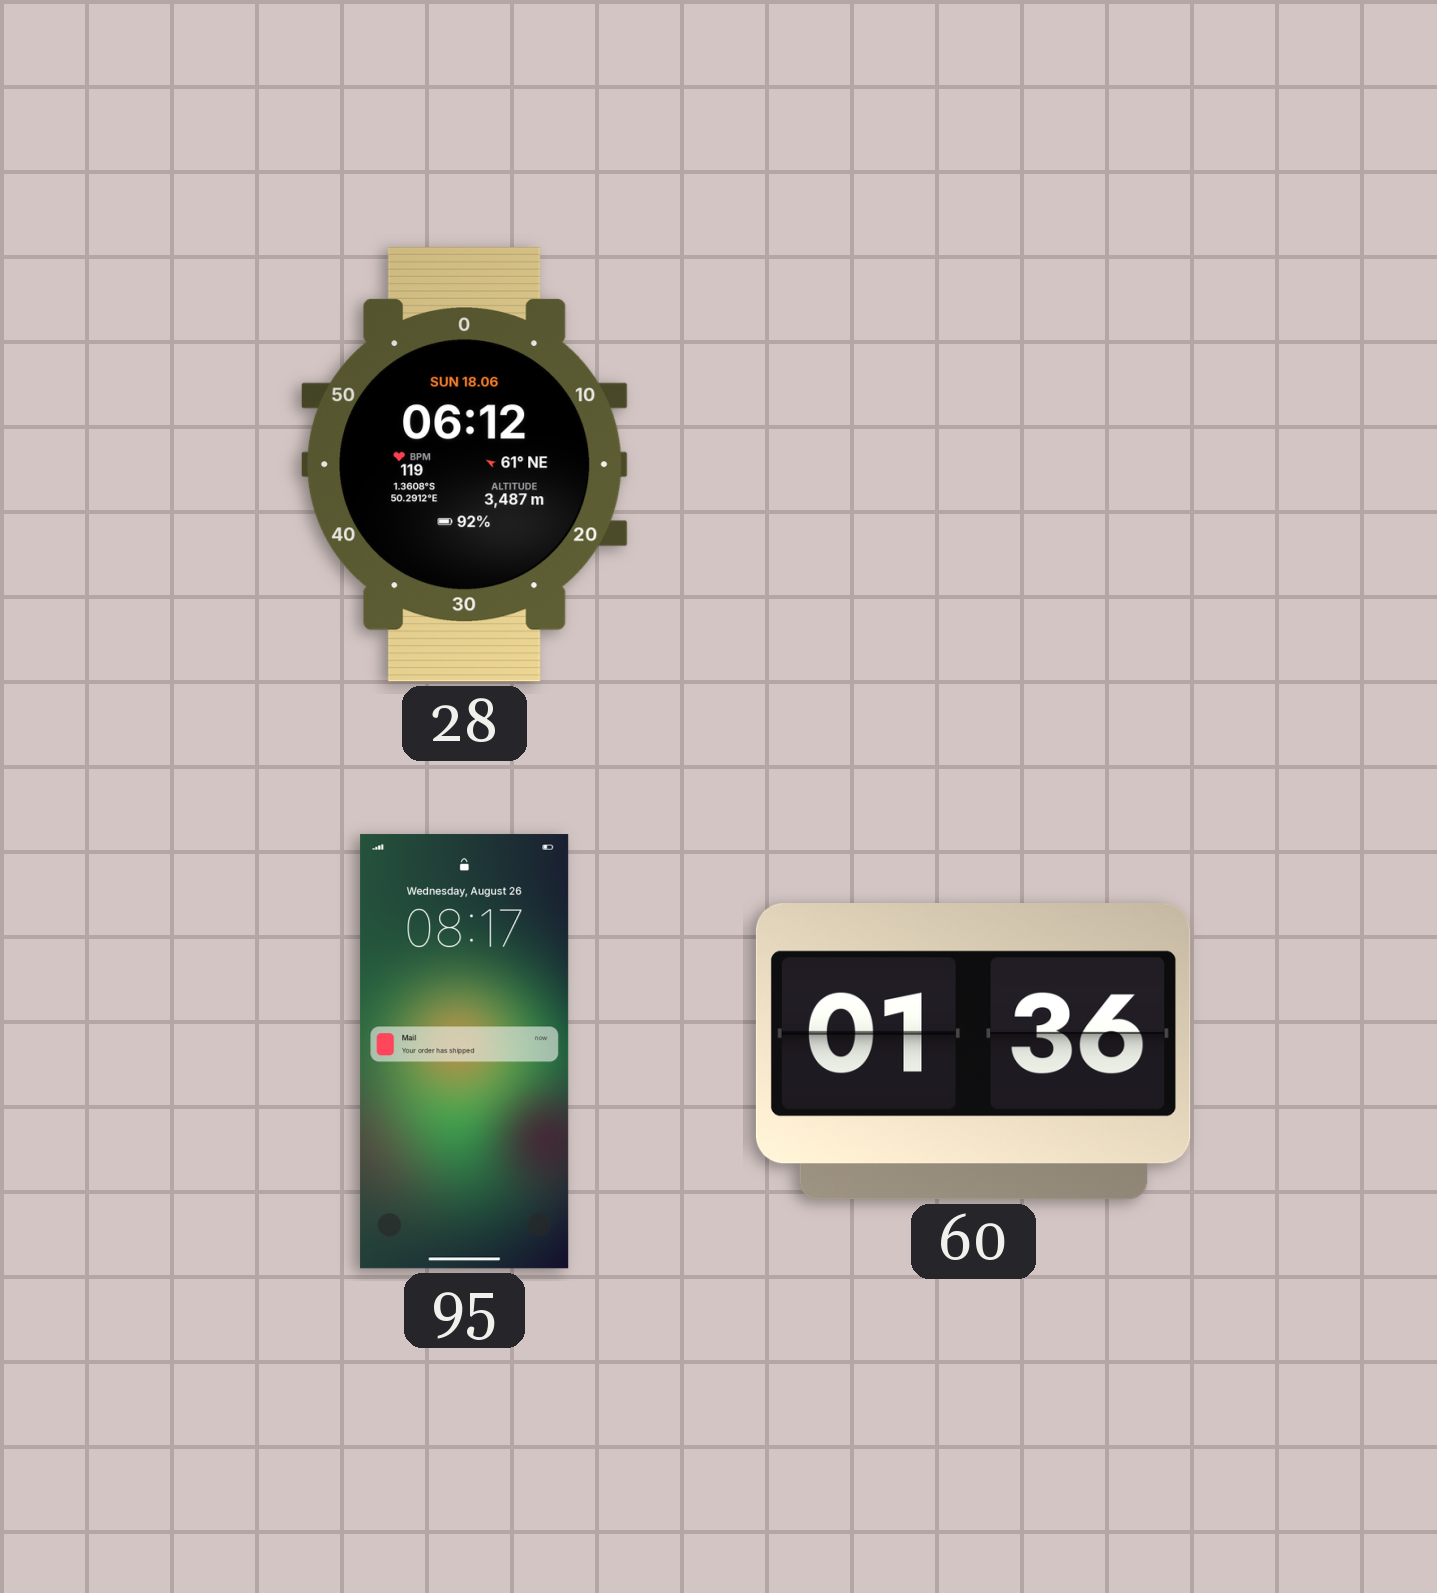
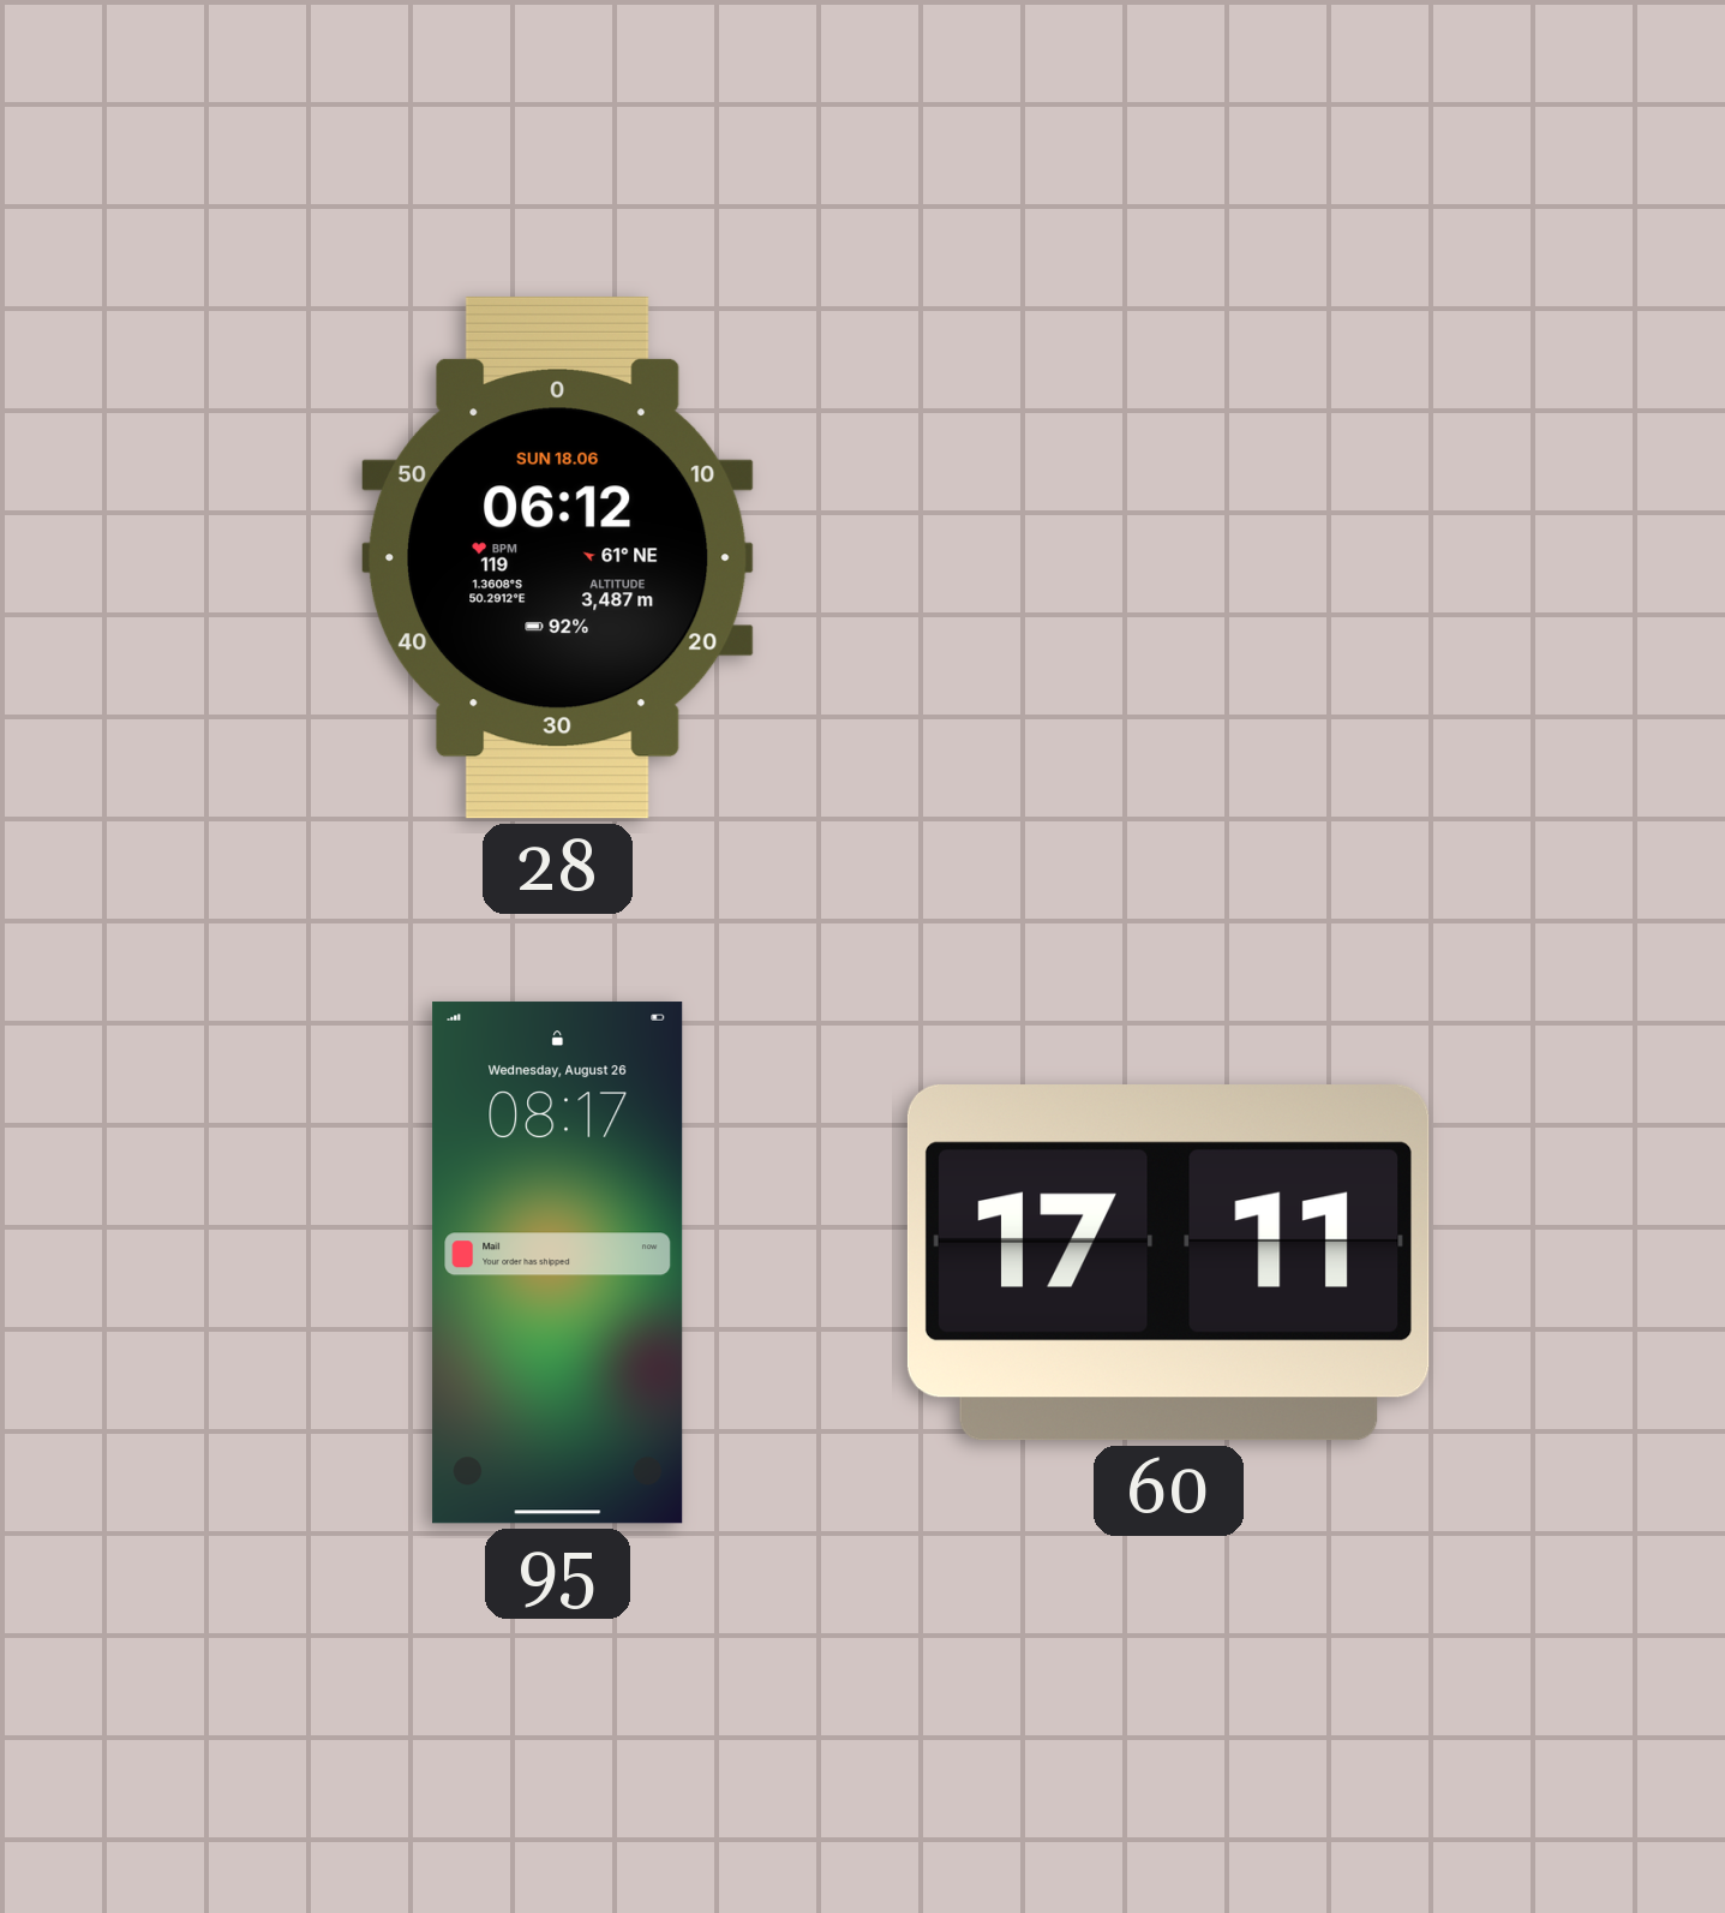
60: 01:36 -> 17:11
